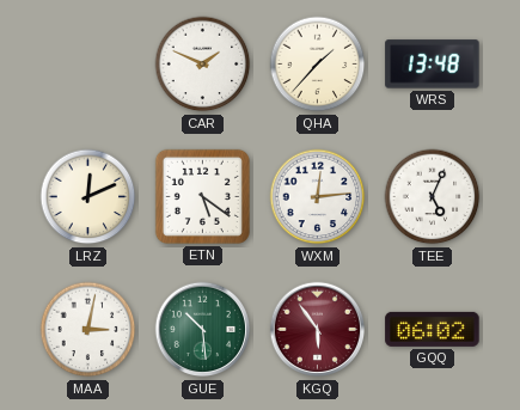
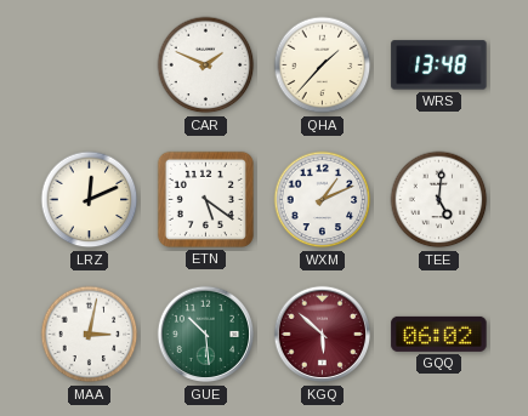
WXM: 12:14 -> 1:11
TEE: 5:04 -> 5:01
KGQ: 5:54 -> 5:52
